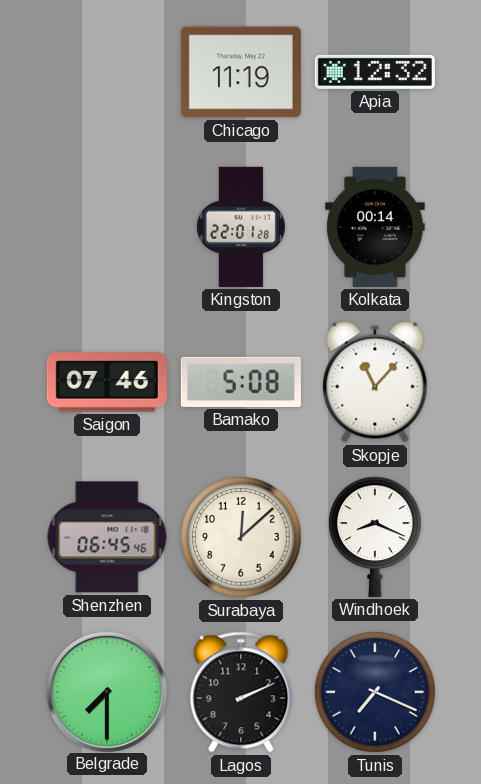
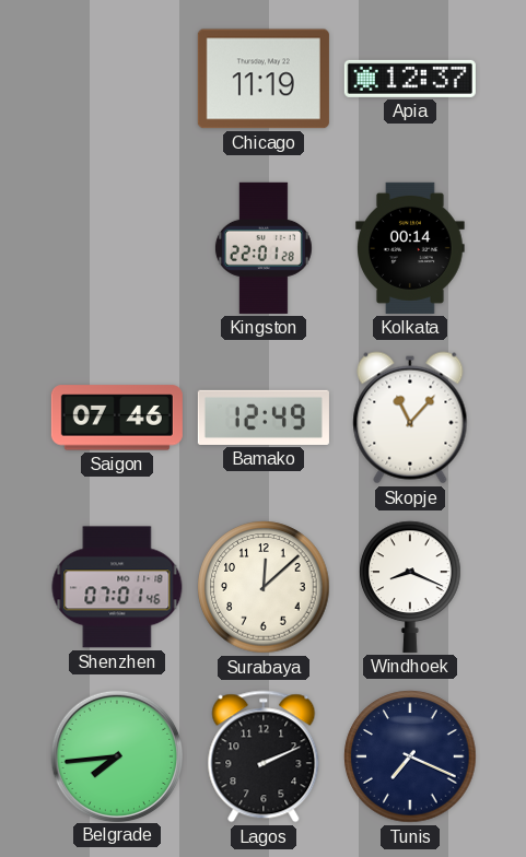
Apia: 12:32 -> 12:37
Bamako: 5:08 -> 12:49
Shenzhen: 06:45 -> 07:01
Belgrade: 7:30 -> 7:44
